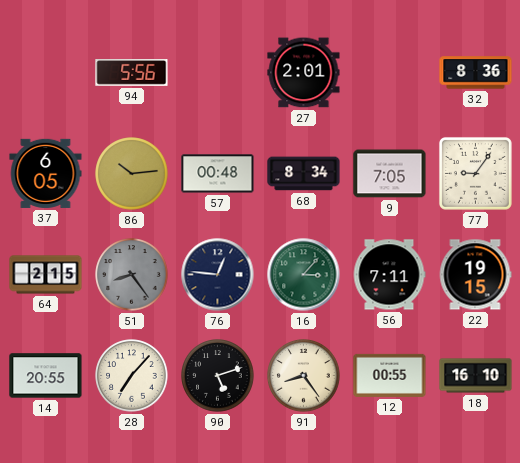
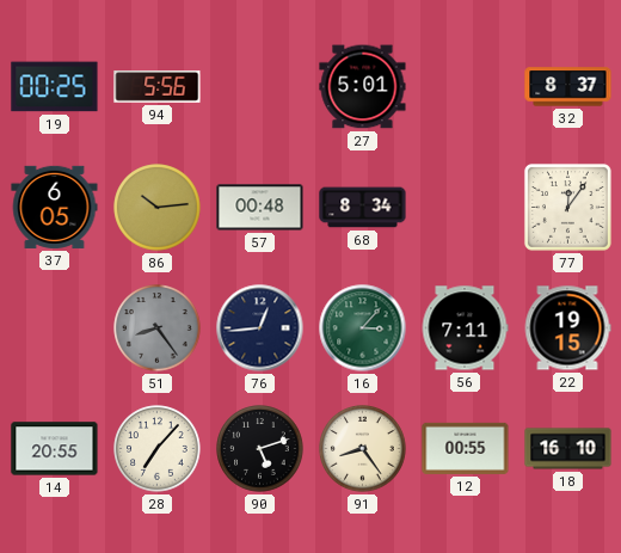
19: none -> 00:25
27: 2:01 -> 5:01
32: 8:36 -> 8:37
9: 7:05 -> none
77: 9:06 -> 12:06
64: 2:15 -> none
76: 12:46 -> 12:44
